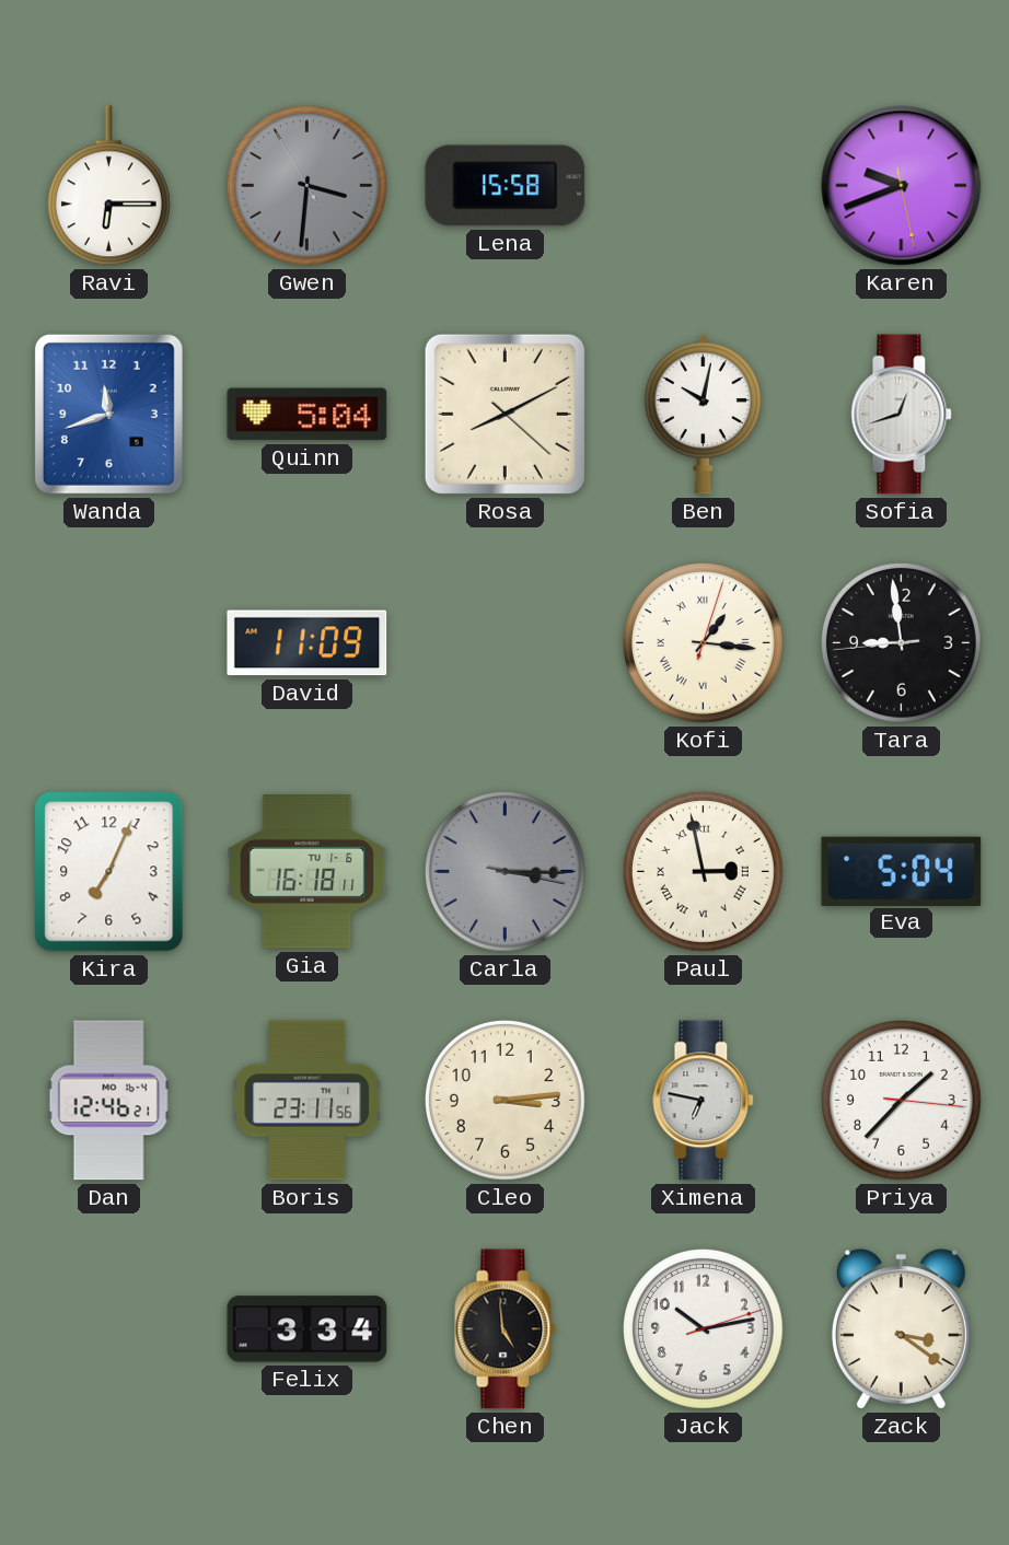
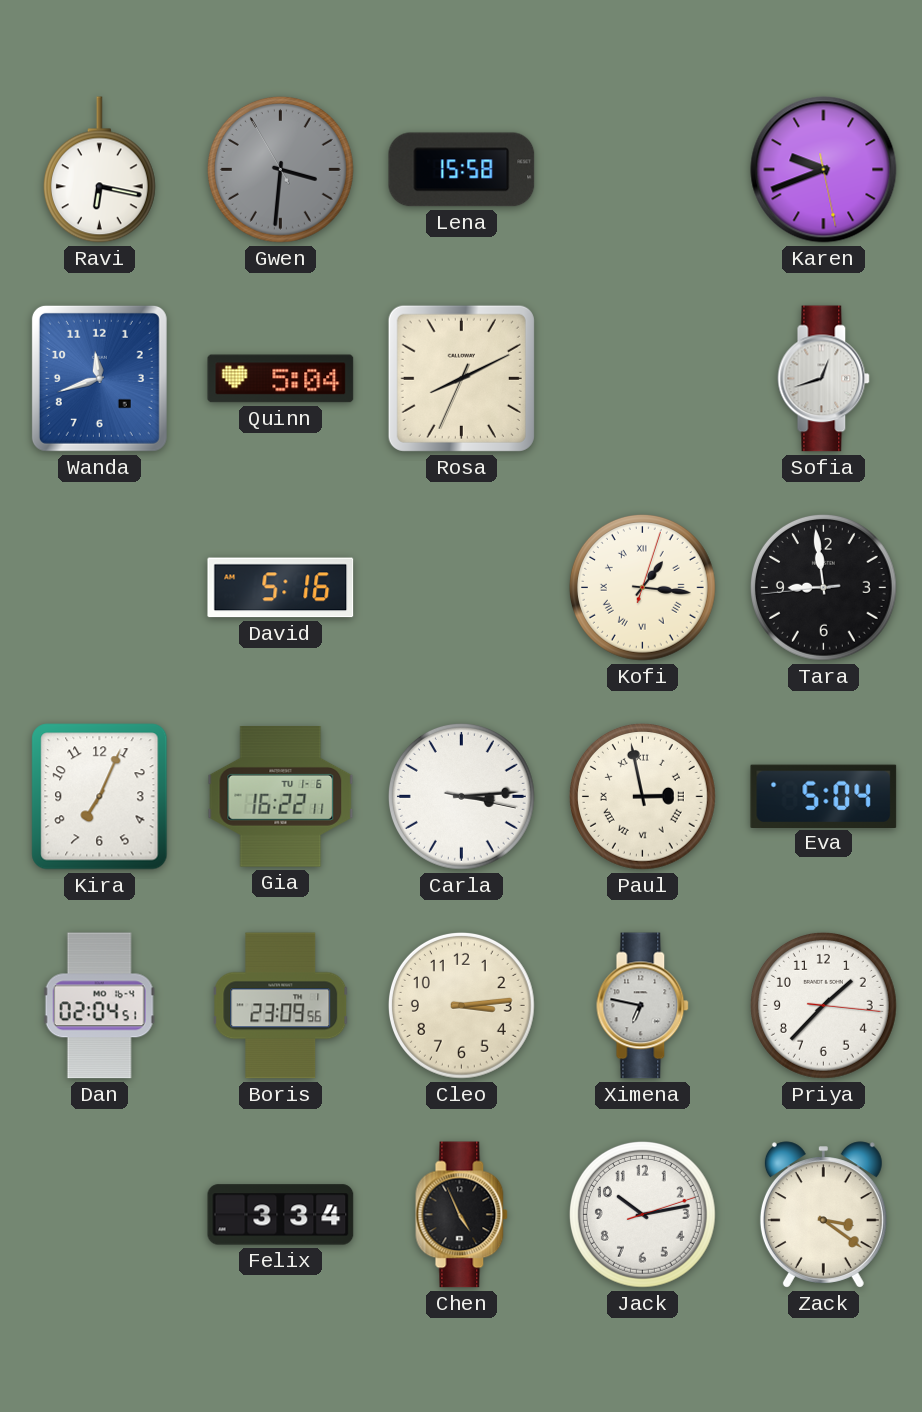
Ravi: 6:15 -> 6:17
Rosa: 8:10:22 -> 8:10:34
Ben: 10:02 -> none
David: 11:09 -> 5:16
Gia: 16:18 -> 16:22
Carla: 3:15 -> 3:14
Carla dial: grey -> white
Dan: 12:46 -> 02:04
Boris: 23:11 -> 23:09
Chen: 4:59 -> 4:56
